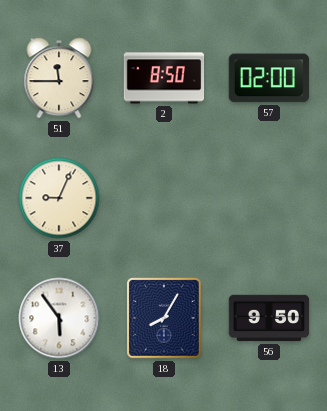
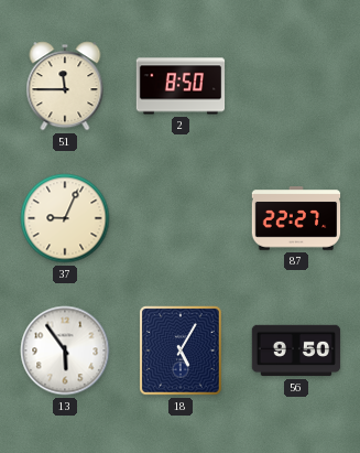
57: 02:00 -> none
87: none -> 22:27
18: 8:05 -> 5:05
